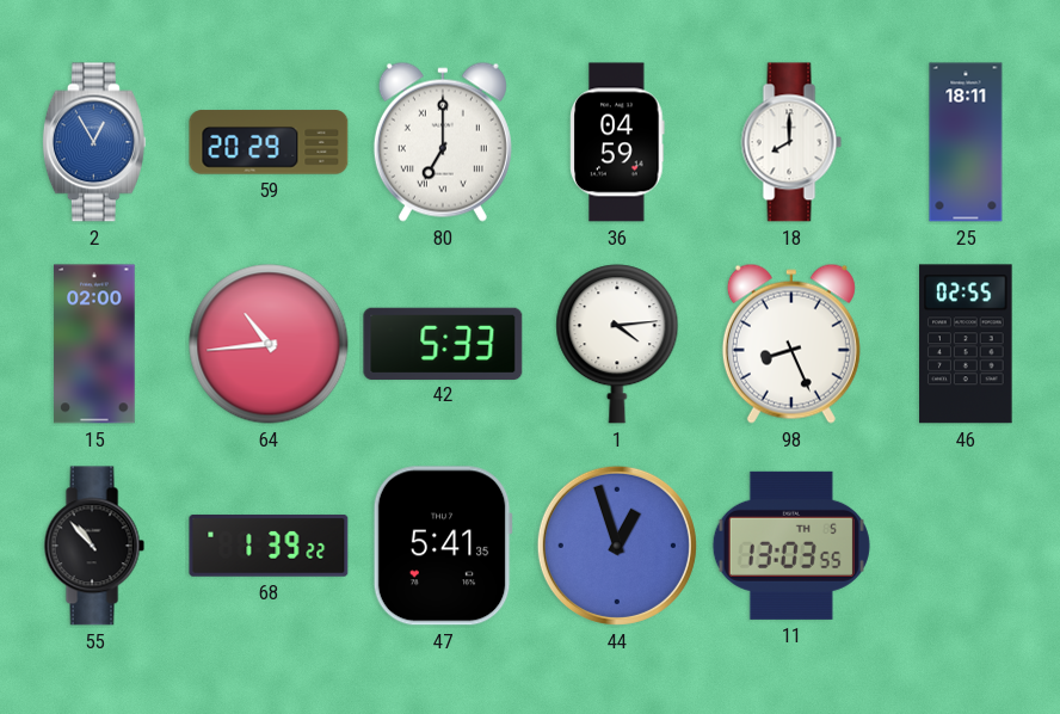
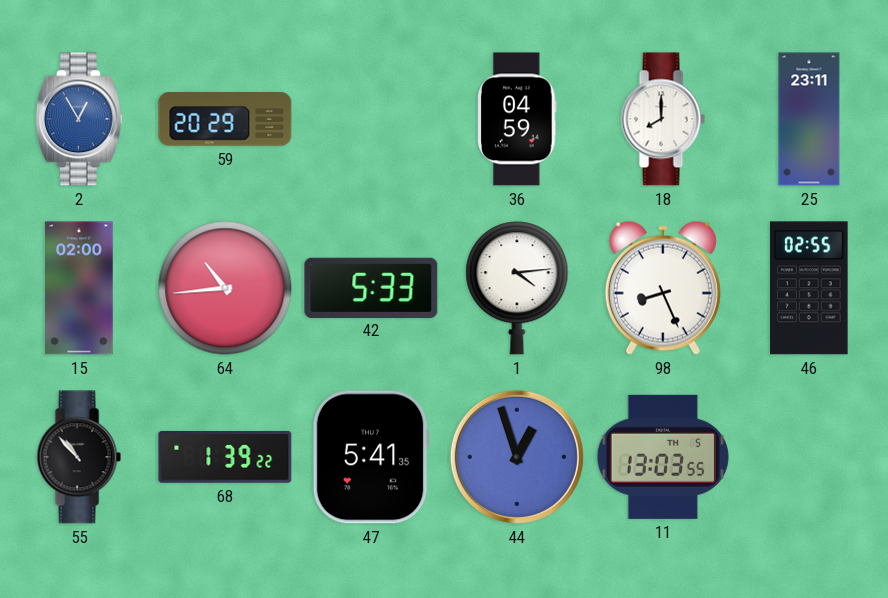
80: 7:00 -> none
25: 18:11 -> 23:11
